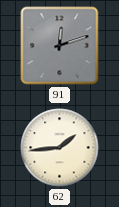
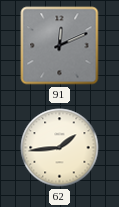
91: 12:12 -> 12:11
